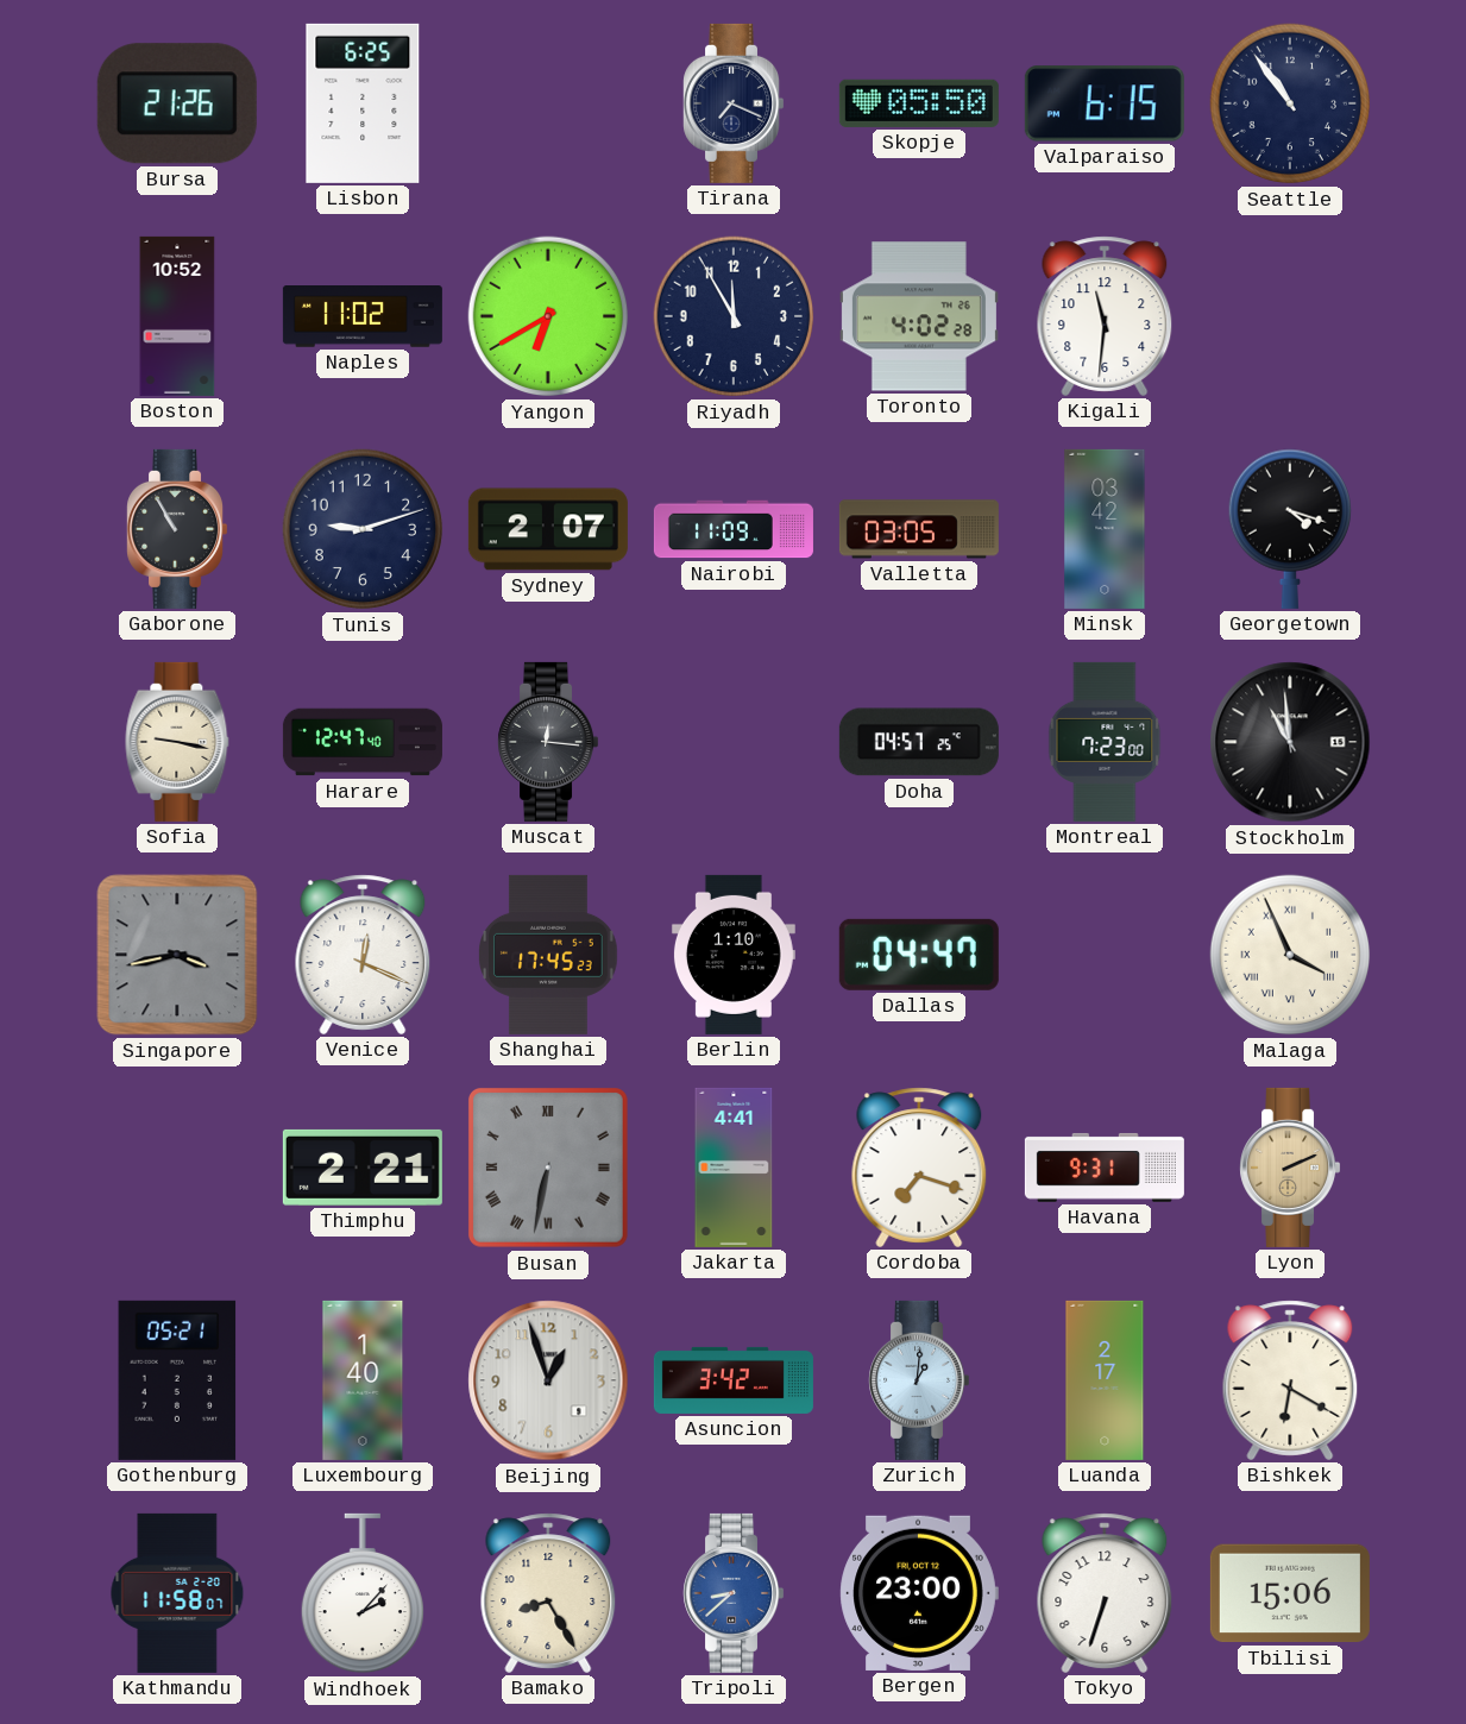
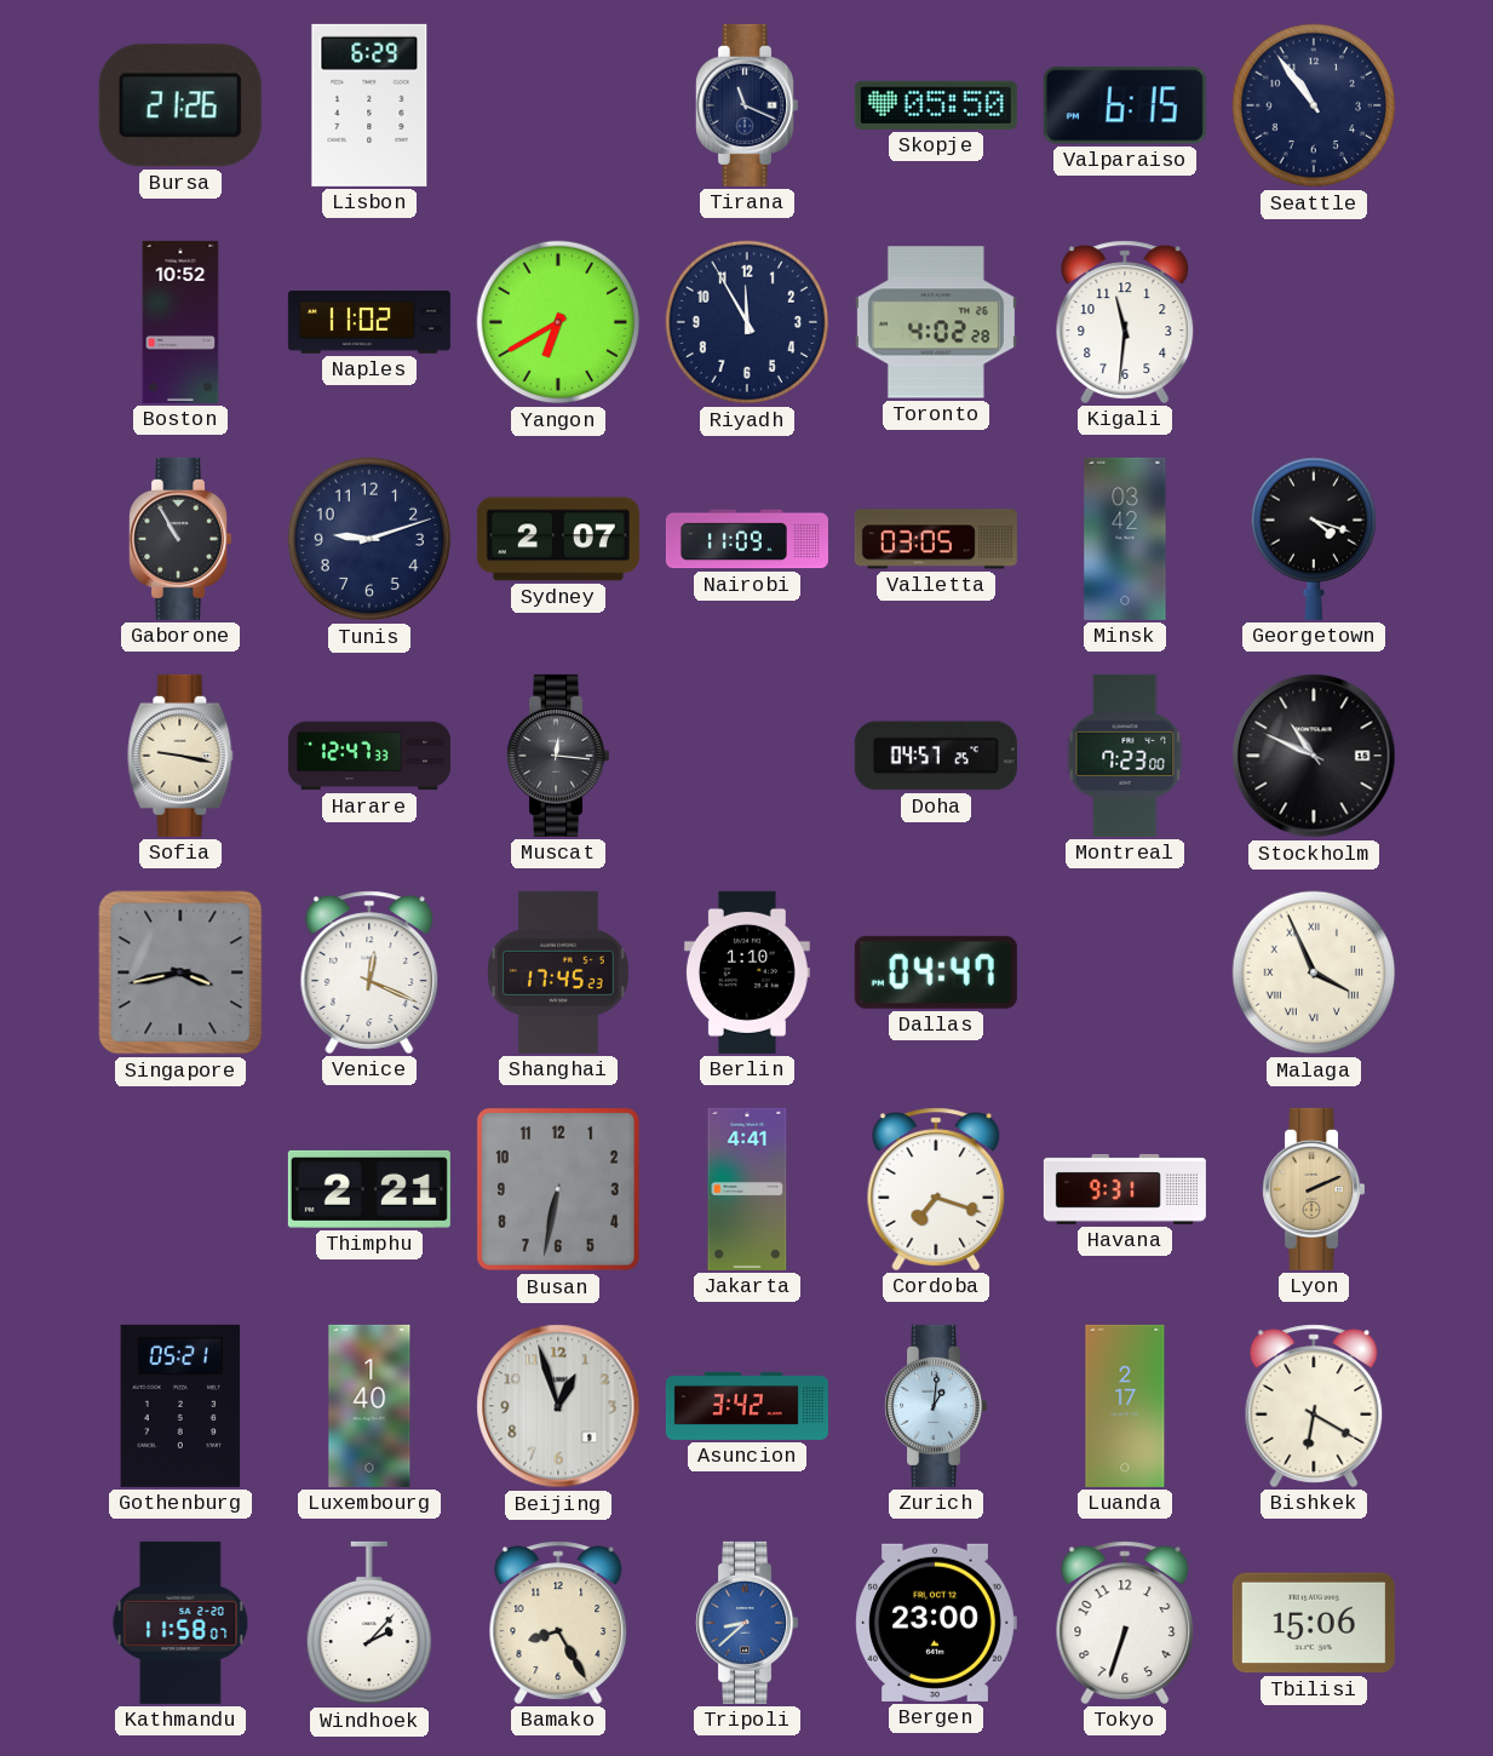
Lisbon: 6:25 -> 6:29
Tirana: 7:19 -> 11:19
Harare: 12:47:40 -> 12:47:33
Stockholm: 10:59 -> 10:49
Busan numerals: Roman -> Arabic
